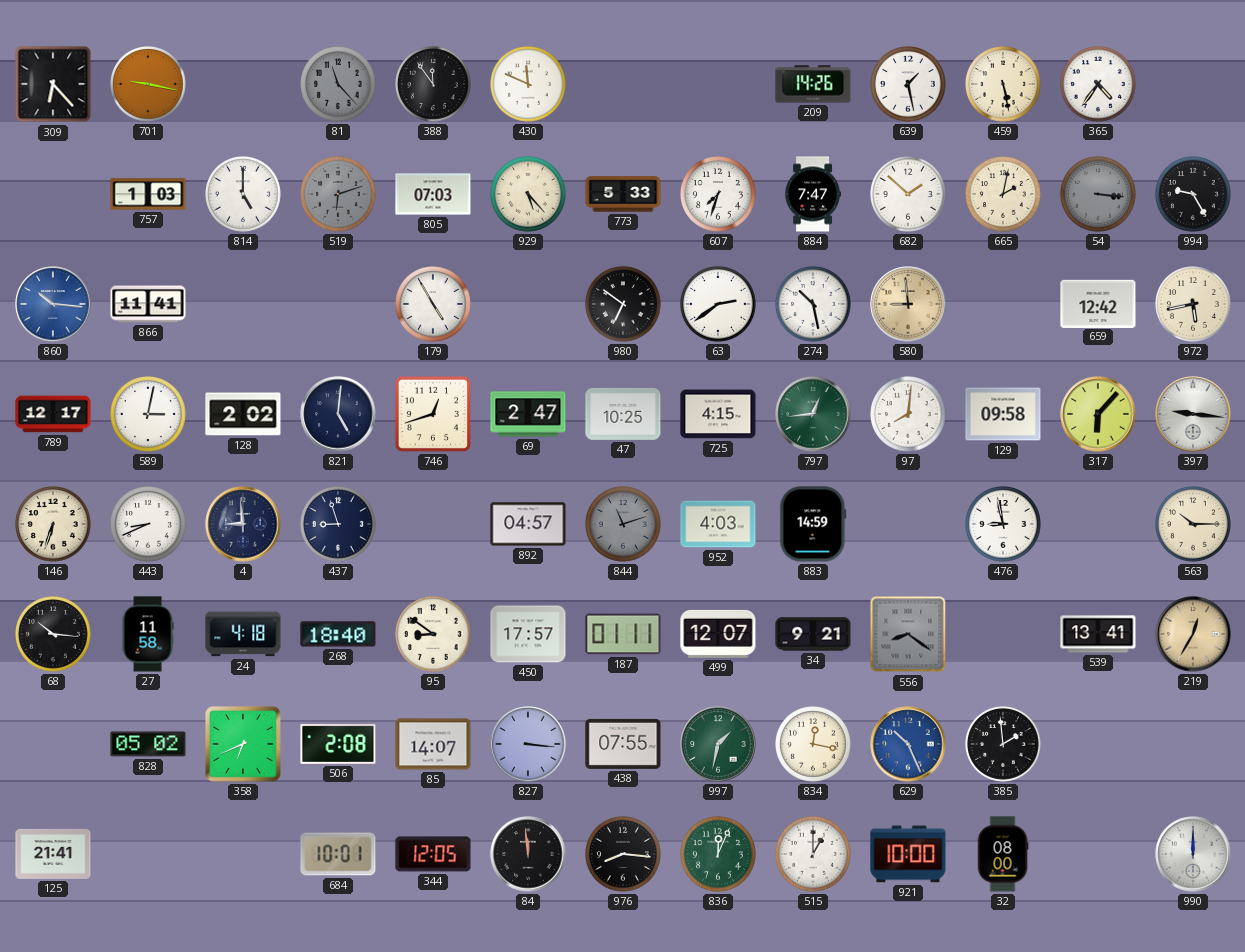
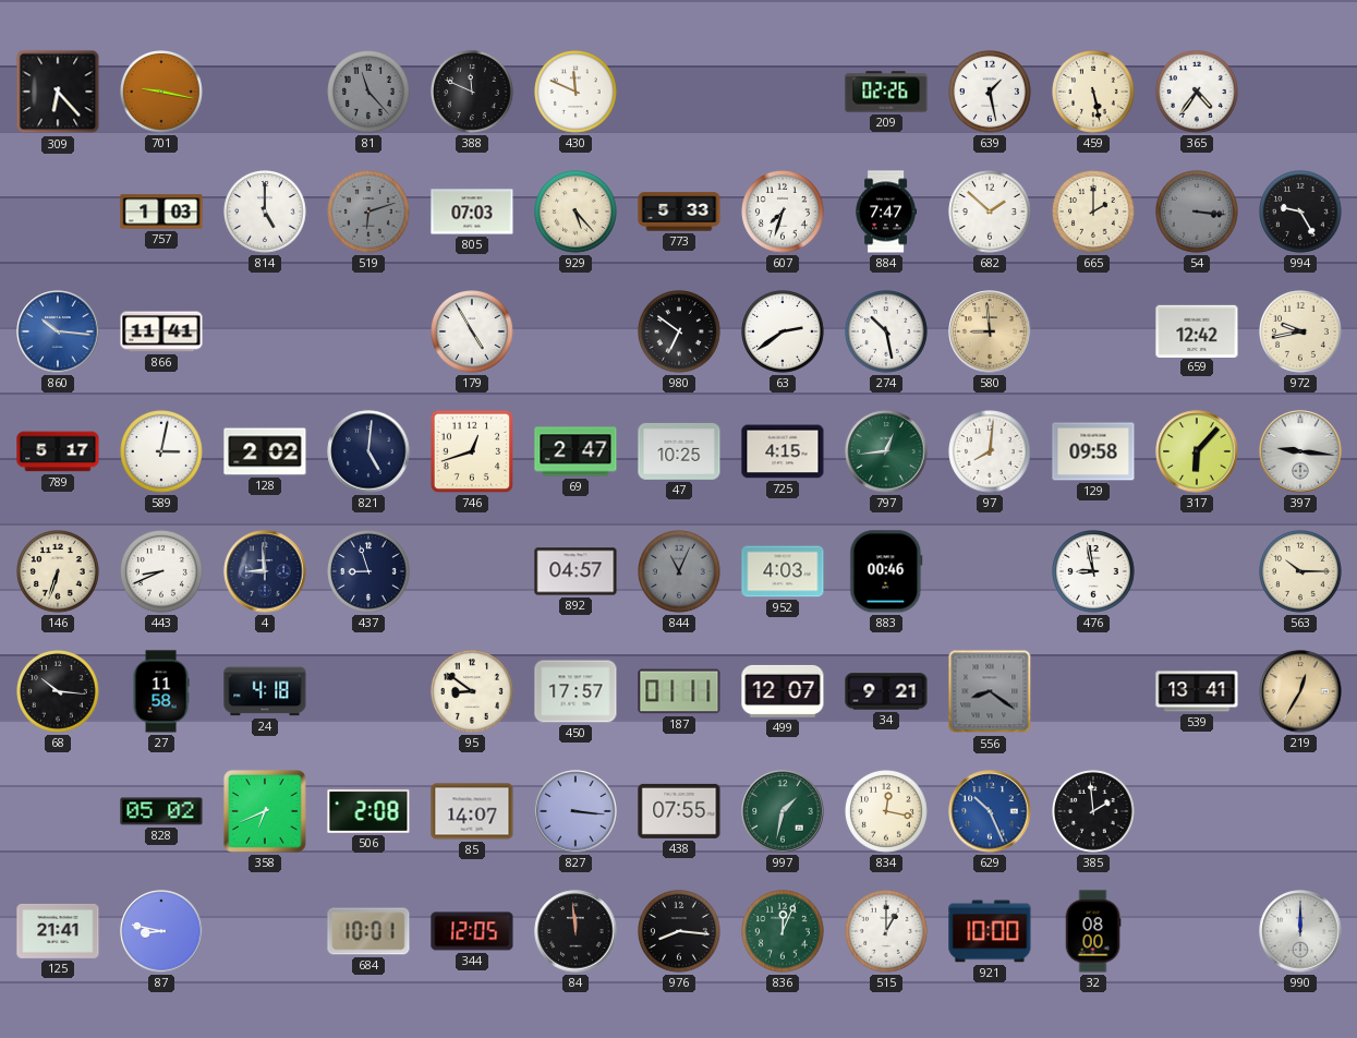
388: 11:54 -> 11:49
209: 14:26 -> 02:26
665: 2:02 -> 2:00
972: 5:43 -> 9:43
789: 12:17 -> 5:17
844: 11:12 -> 11:04
883: 14:59 -> 00:46
268: 18:40 -> none
87: none -> 8:47
